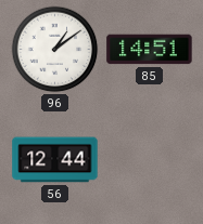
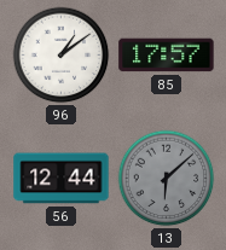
85: 14:51 -> 17:57
13: none -> 6:08
